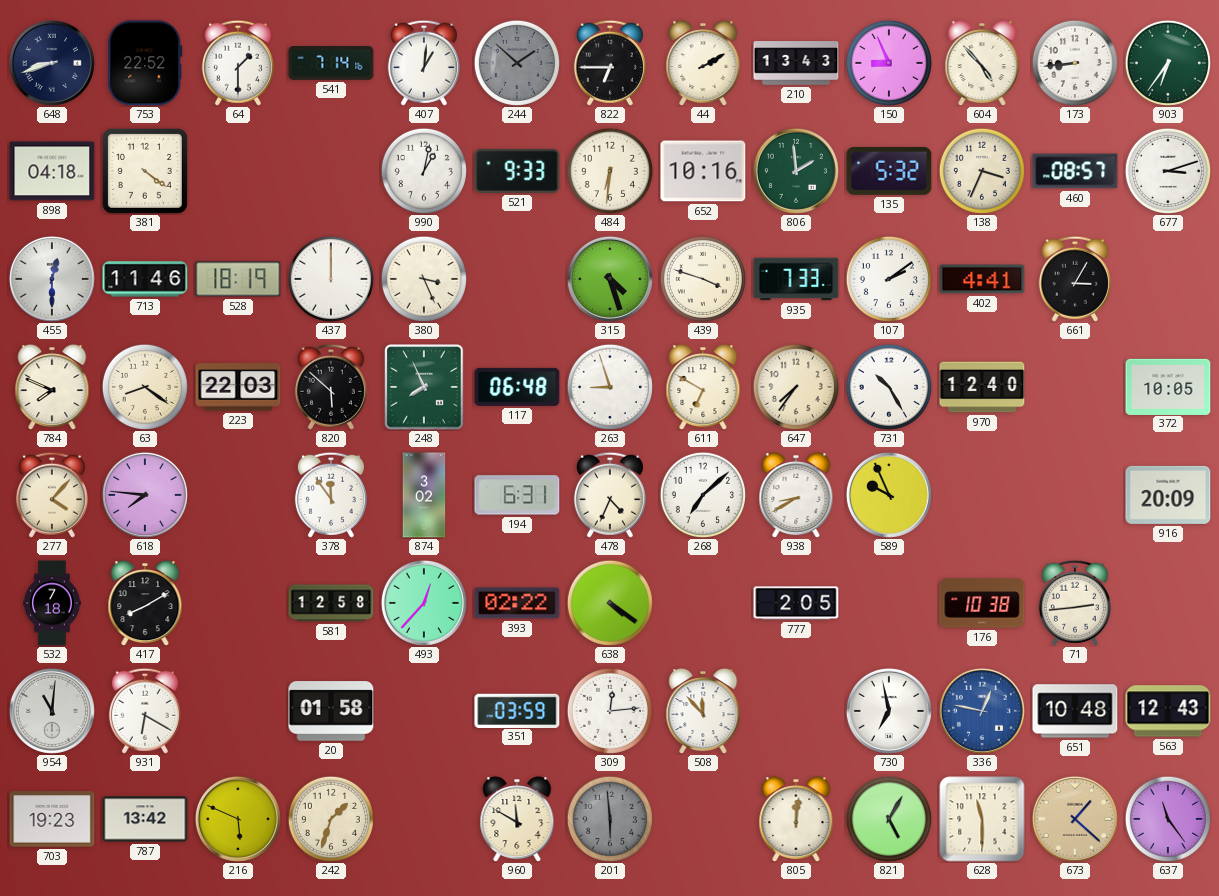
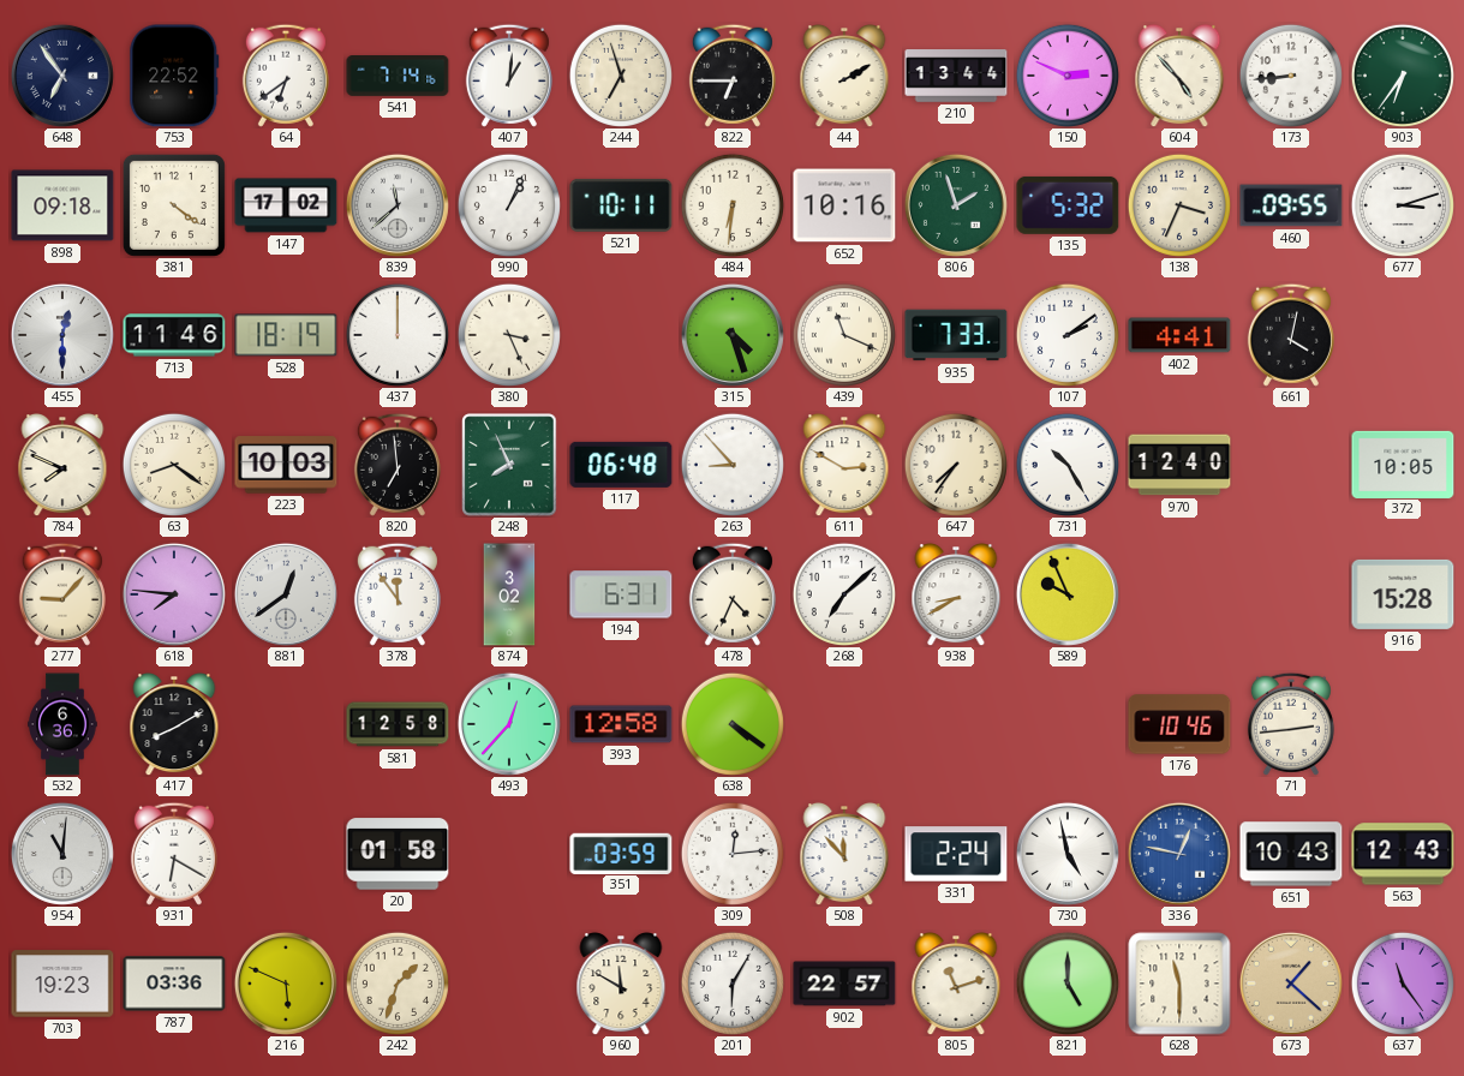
648: 8:42 -> 6:54
64: 1:30 -> 6:39
244: 1:52 -> 6:57
244 dial: grey -> cream
210: 13:43 -> 13:44
150: 8:56 -> 2:49
898: 04:18 -> 09:18
147: none -> 17:02
839: none -> 11:38
990: 1:02 -> 1:04
521: 9:33 -> 10:11
806: 1:59 -> 1:57
460: 08:57 -> 09:55
439: 3:48 -> 11:19
661: 3:05 -> 4:02
223: 22:03 -> 10:03
820: 5:52 -> 6:59
263: 8:57 -> 8:53
611: 6:50 -> 2:50
277: 4:07 -> 9:07
881: none -> 12:39
916: 20:09 -> 15:28
532: 7:18 -> 6:36
393: 02:22 -> 12:58
777: 2:05 -> none
176: 10:38 -> 10:46
331: none -> 2:24
730: 6:58 -> 4:58
651: 10:48 -> 10:43
787: 13:42 -> 03:36
201: 5:59 -> 6:05
201 dial: grey -> white
902: none -> 22:57
805: 12:01 -> 11:12
821: 5:05 -> 5:00
